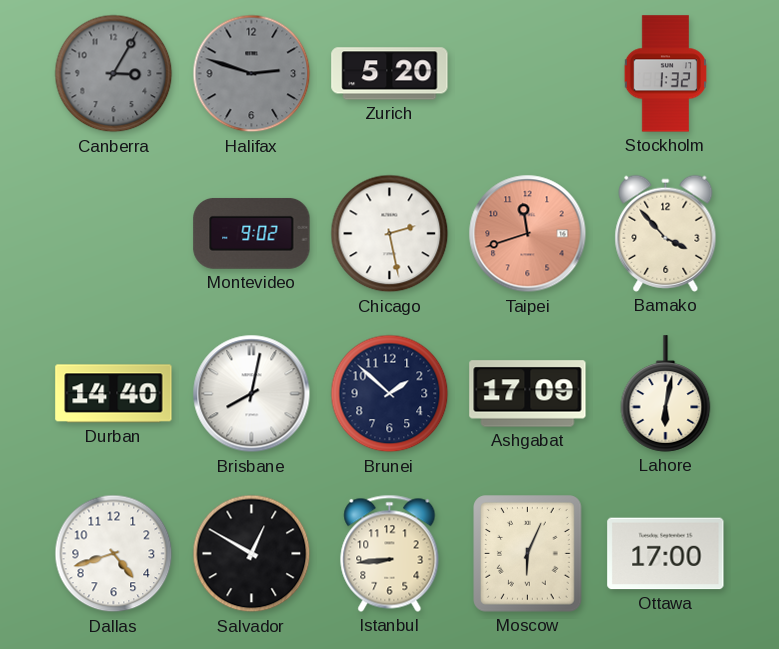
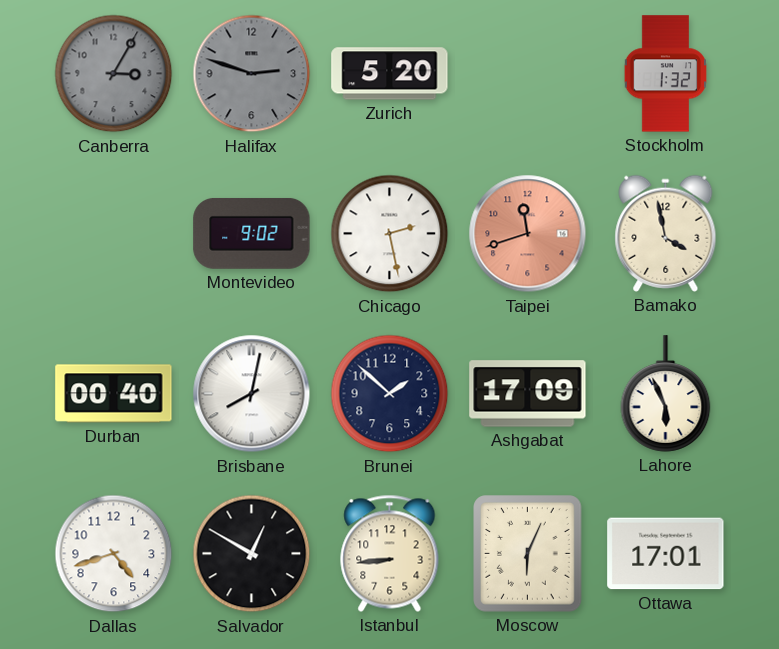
Bamako: 3:53 -> 3:58
Durban: 14:40 -> 00:40
Lahore: 6:02 -> 5:56
Ottawa: 17:00 -> 17:01
